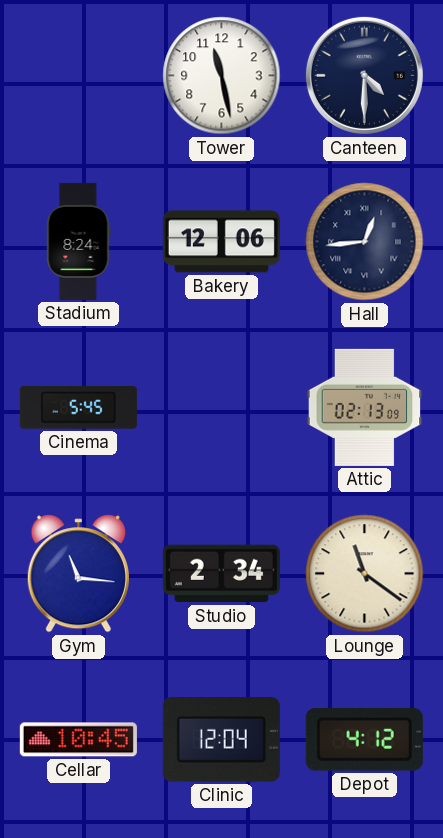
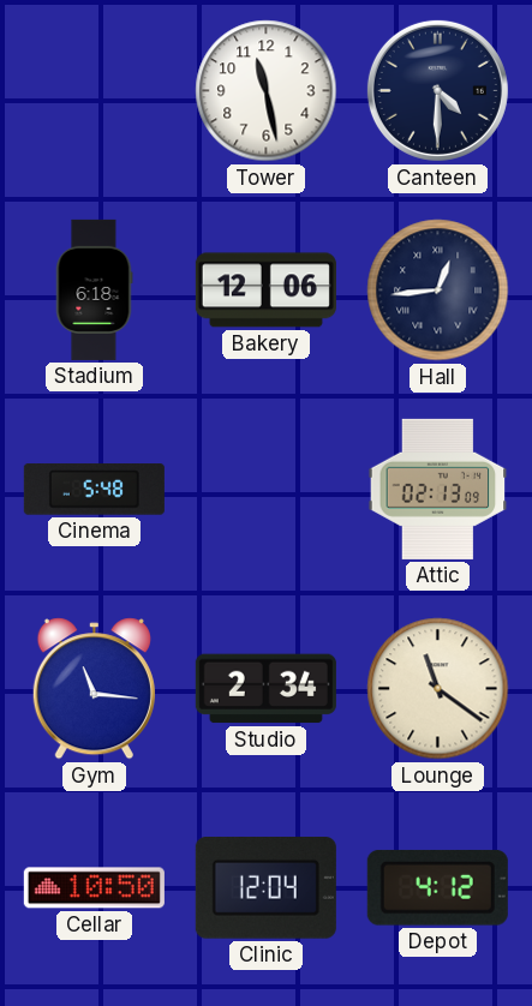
Stadium: 8:24 -> 6:18
Cinema: 5:45 -> 5:48
Cellar: 10:45 -> 10:50
